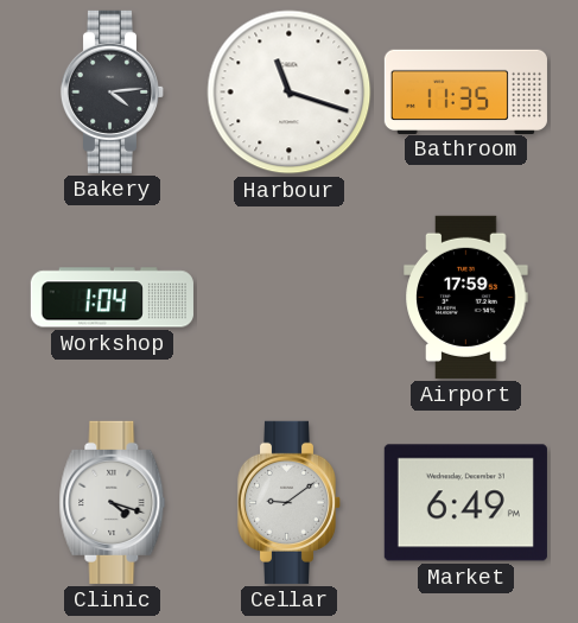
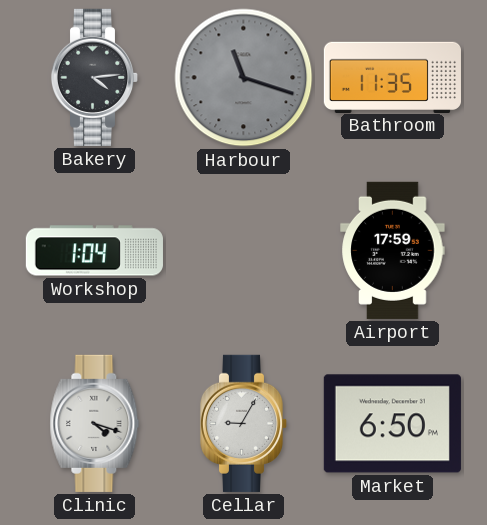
Harbour dial: white -> grey
Cellar: 9:09 -> 9:05
Market: 6:49 -> 6:50
